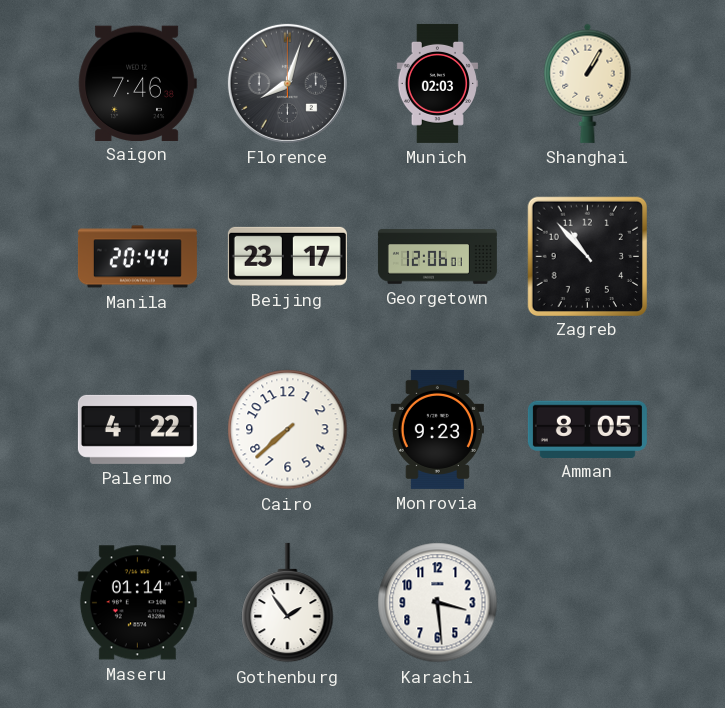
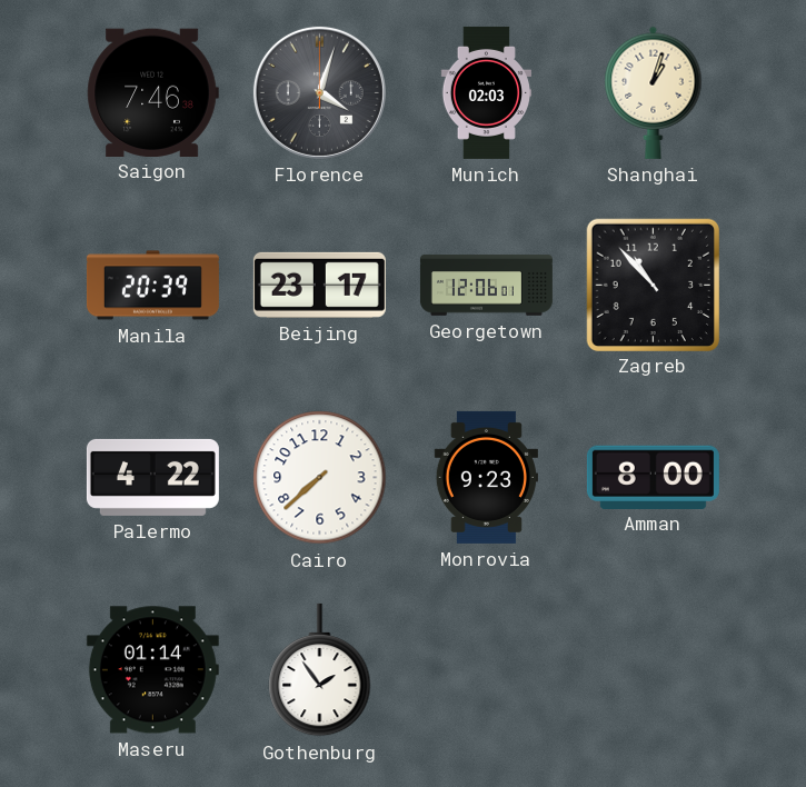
Florence: 8:03 -> 4:03
Shanghai: 1:05 -> 1:03
Manila: 20:44 -> 20:39
Amman: 8:05 -> 8:00
Karachi: 3:29 -> none
